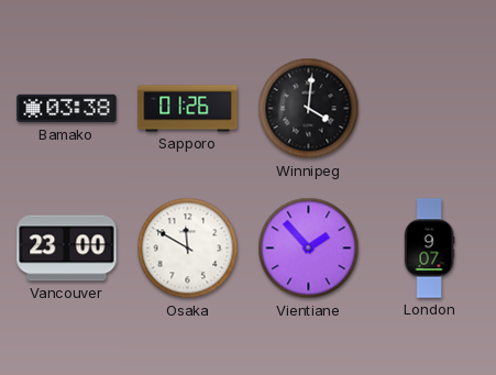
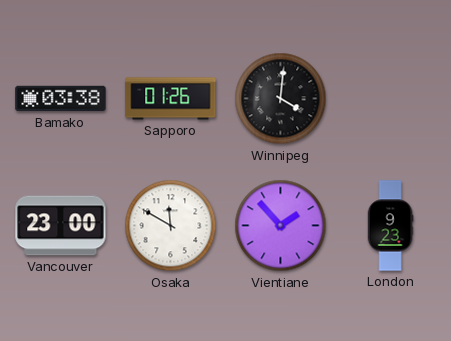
London: 9:07 -> 9:23
